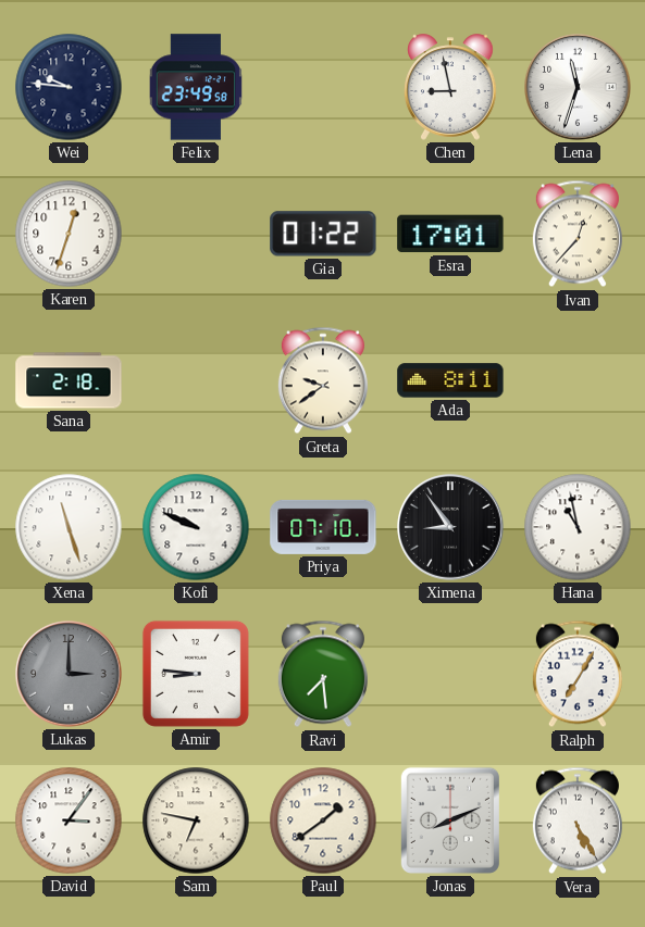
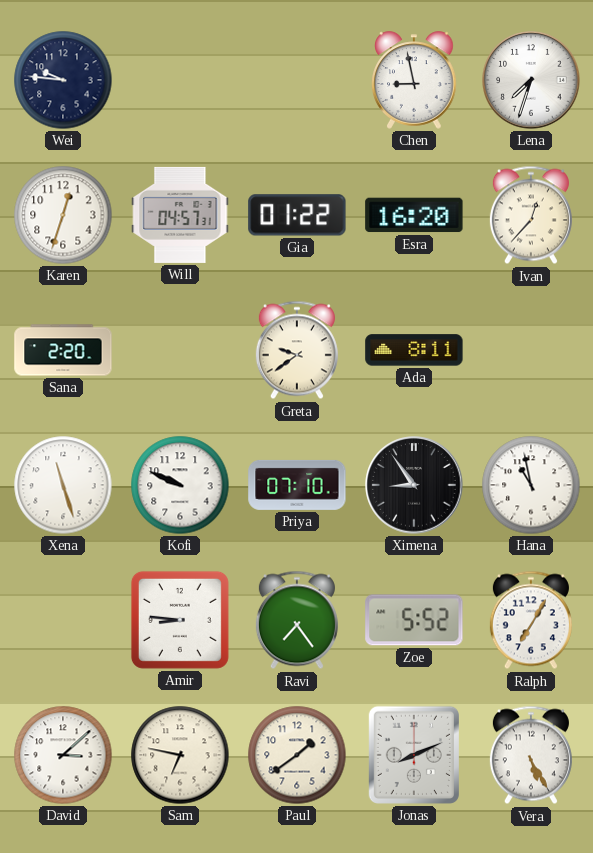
Felix: 23:49 -> none
Lena: 11:33 -> 7:33
Will: none -> 04:57
Esra: 17:01 -> 16:20
Sana: 2:18 -> 2:20
Lukas: 3:00 -> none
Ravi: 7:29 -> 7:24
Zoe: none -> 5:52
David: 3:06 -> 3:08
